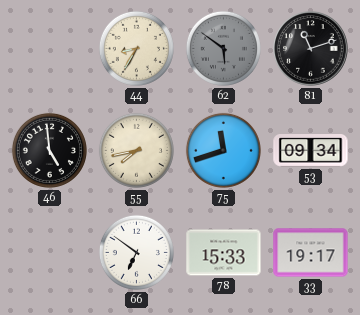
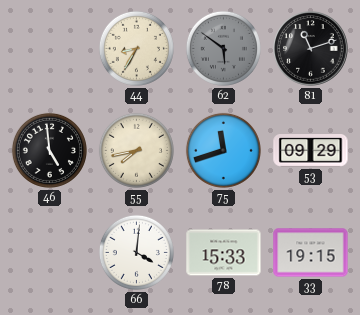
53: 09:34 -> 09:29
66: 6:51 -> 4:01
33: 19:17 -> 19:15
